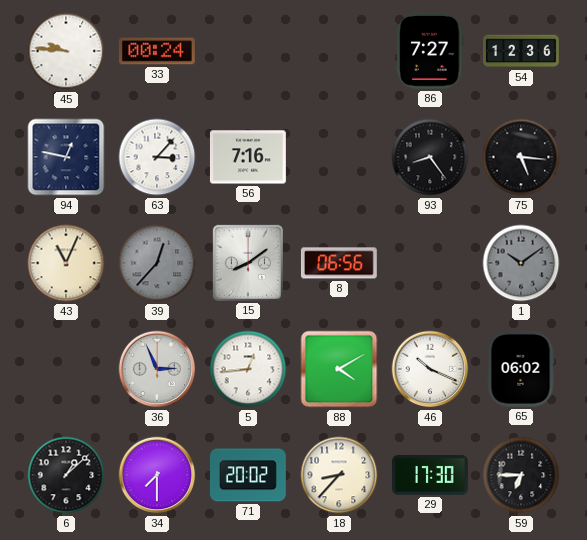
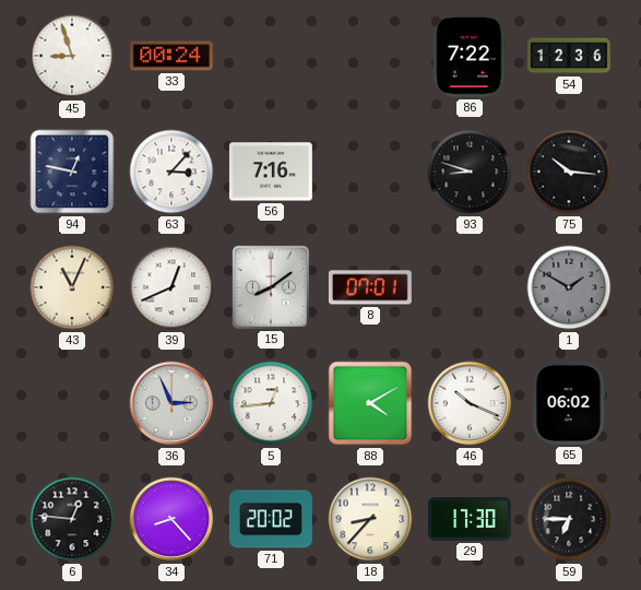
45: 9:46 -> 8:57
86: 7:27 -> 7:22
93: 8:24 -> 8:48
75: 5:16 -> 10:16
39: 12:37 -> 12:41
39 dial: grey -> white
8: 06:56 -> 07:01
1: 10:09 -> 1:50
6: 1:08 -> 12:46
34: 7:30 -> 8:23
